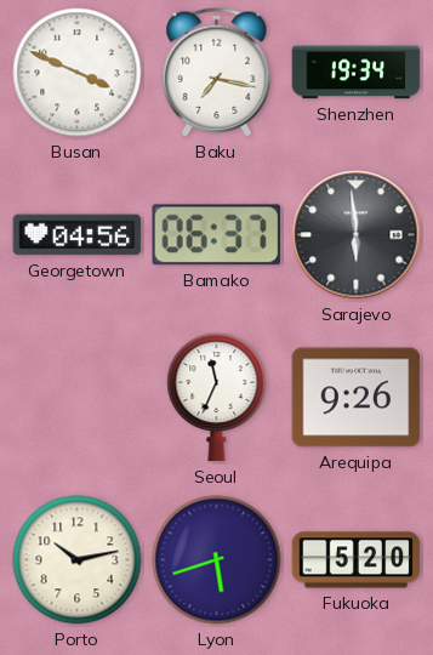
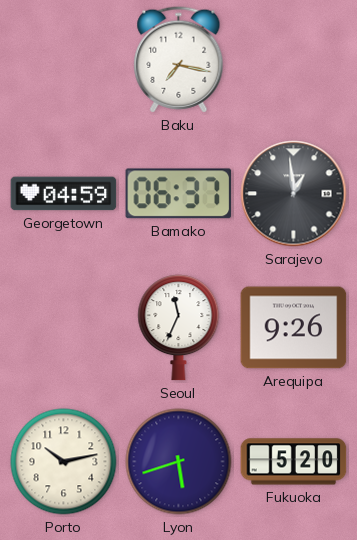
Busan: 3:49 -> none
Shenzhen: 19:34 -> none
Georgetown: 04:56 -> 04:59
Sarajevo: 5:59 -> 12:59
